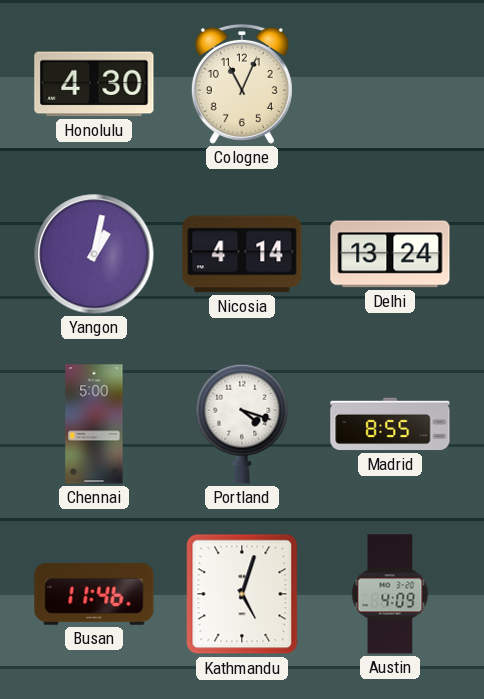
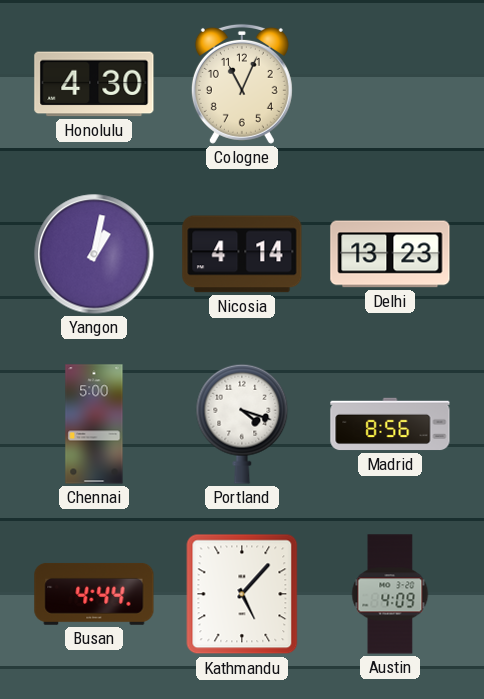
Delhi: 13:24 -> 13:23
Madrid: 8:55 -> 8:56
Busan: 11:46 -> 4:44
Kathmandu: 5:03 -> 5:07
